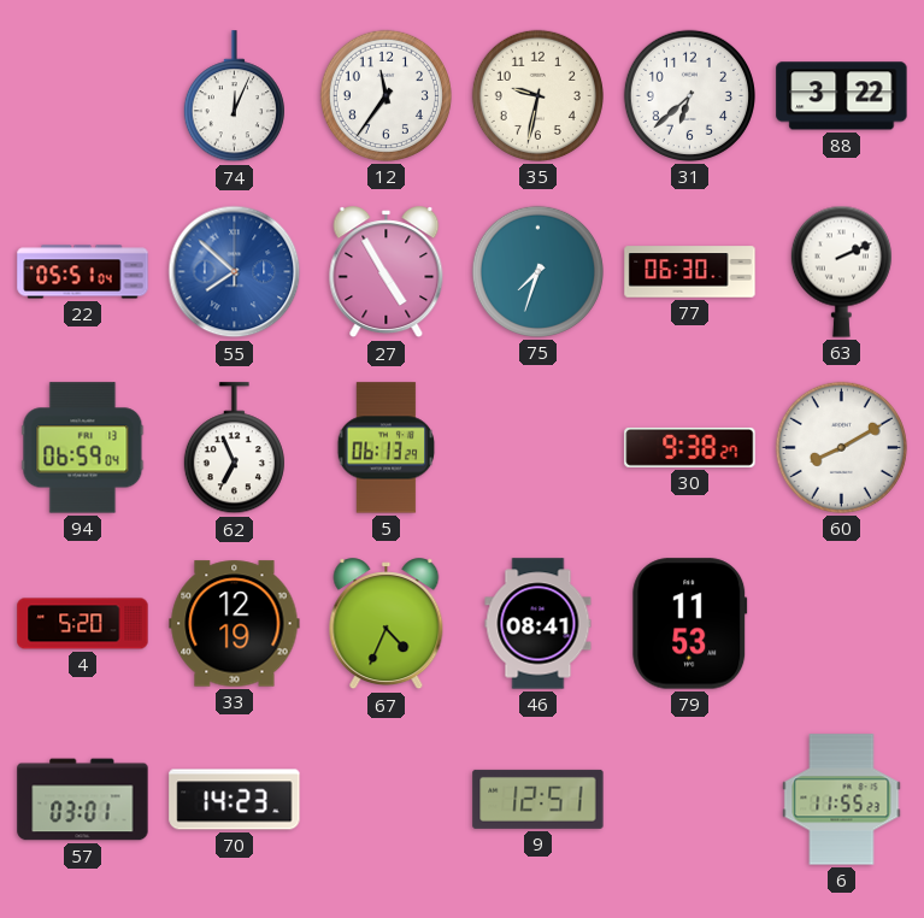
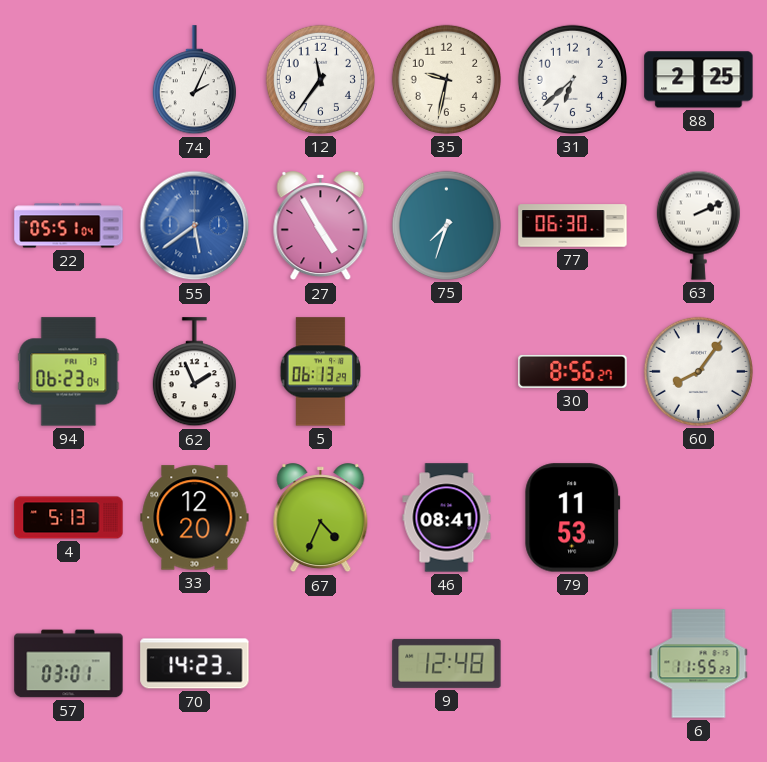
74: 12:04 -> 2:04
88: 3:22 -> 2:25
55: 7:52 -> 5:39
94: 06:59 -> 06:23
62: 6:56 -> 1:56
30: 9:38 -> 8:56
60: 8:10 -> 8:06
4: 5:20 -> 5:13
33: 12:19 -> 12:20
9: 12:51 -> 12:48
